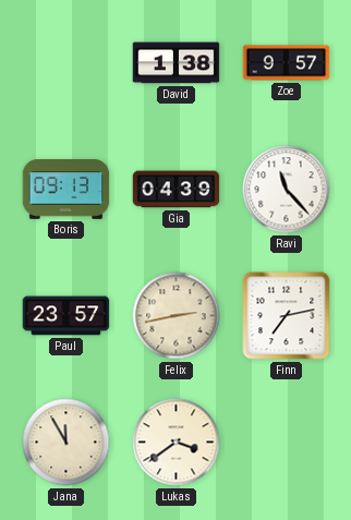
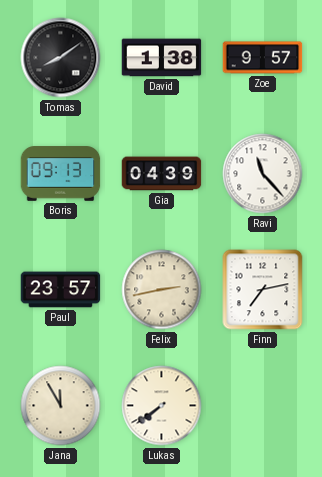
Tomas: none -> 8:09
Lukas: 3:39 -> 7:39
